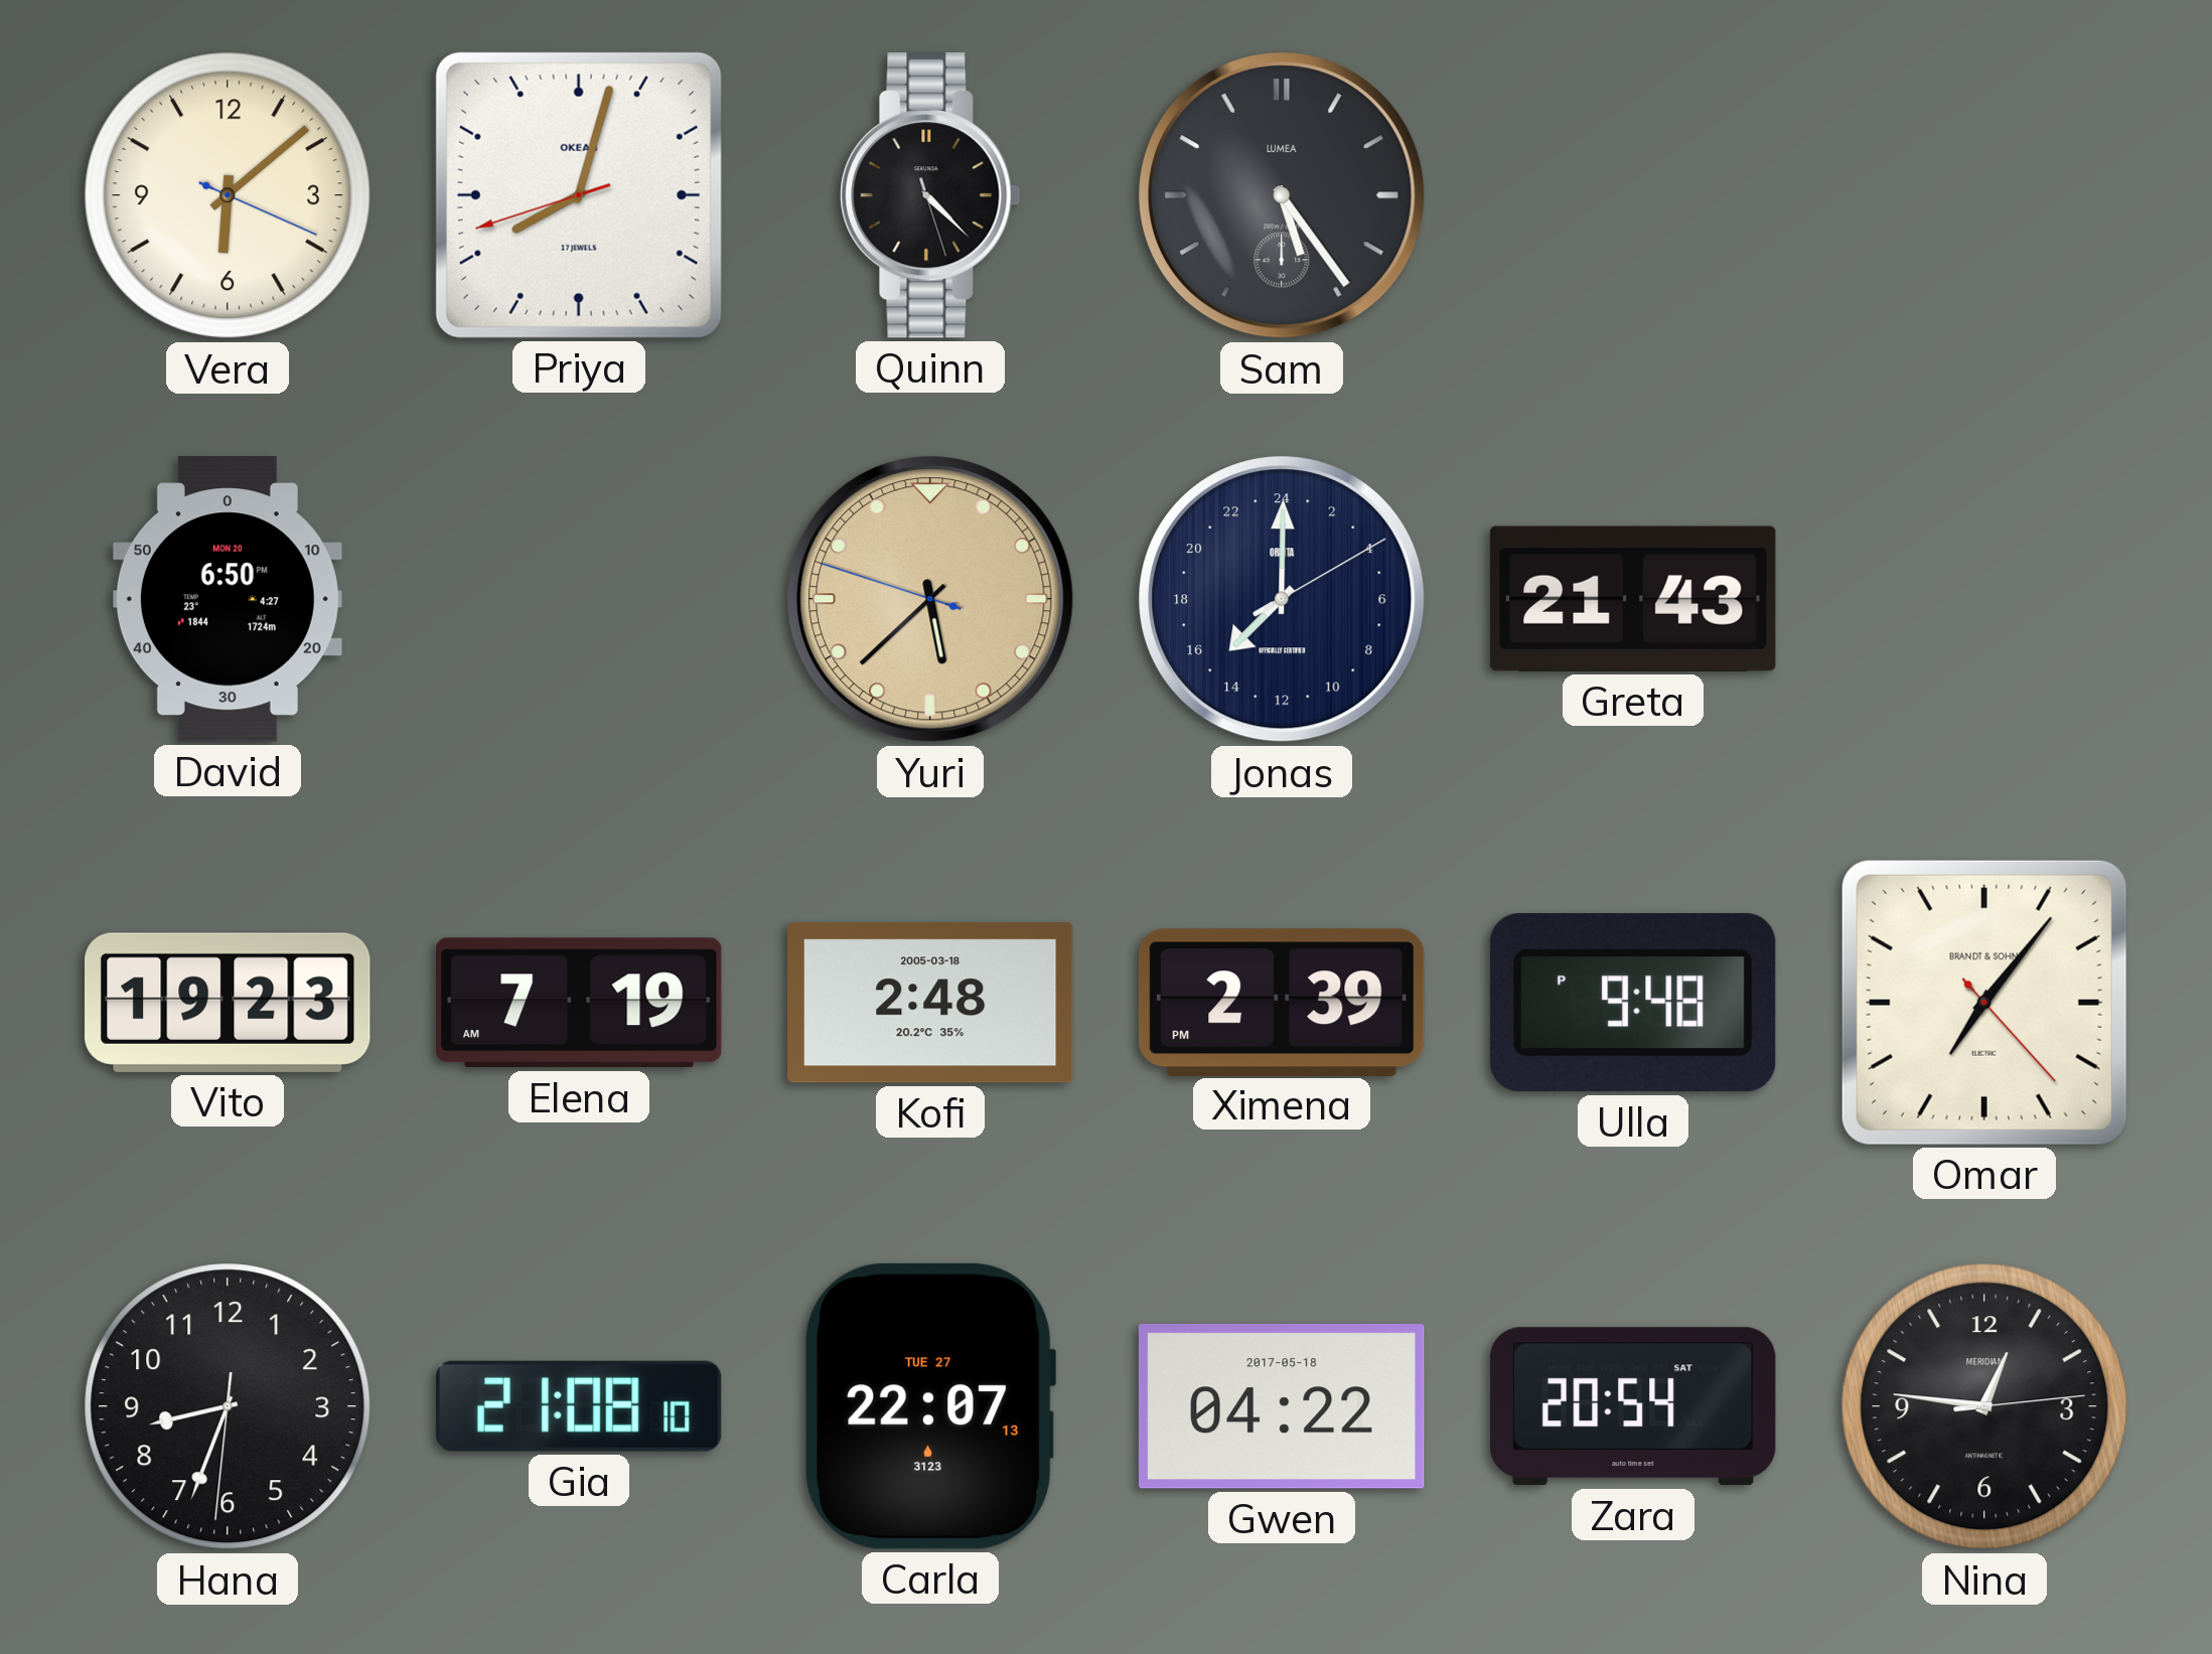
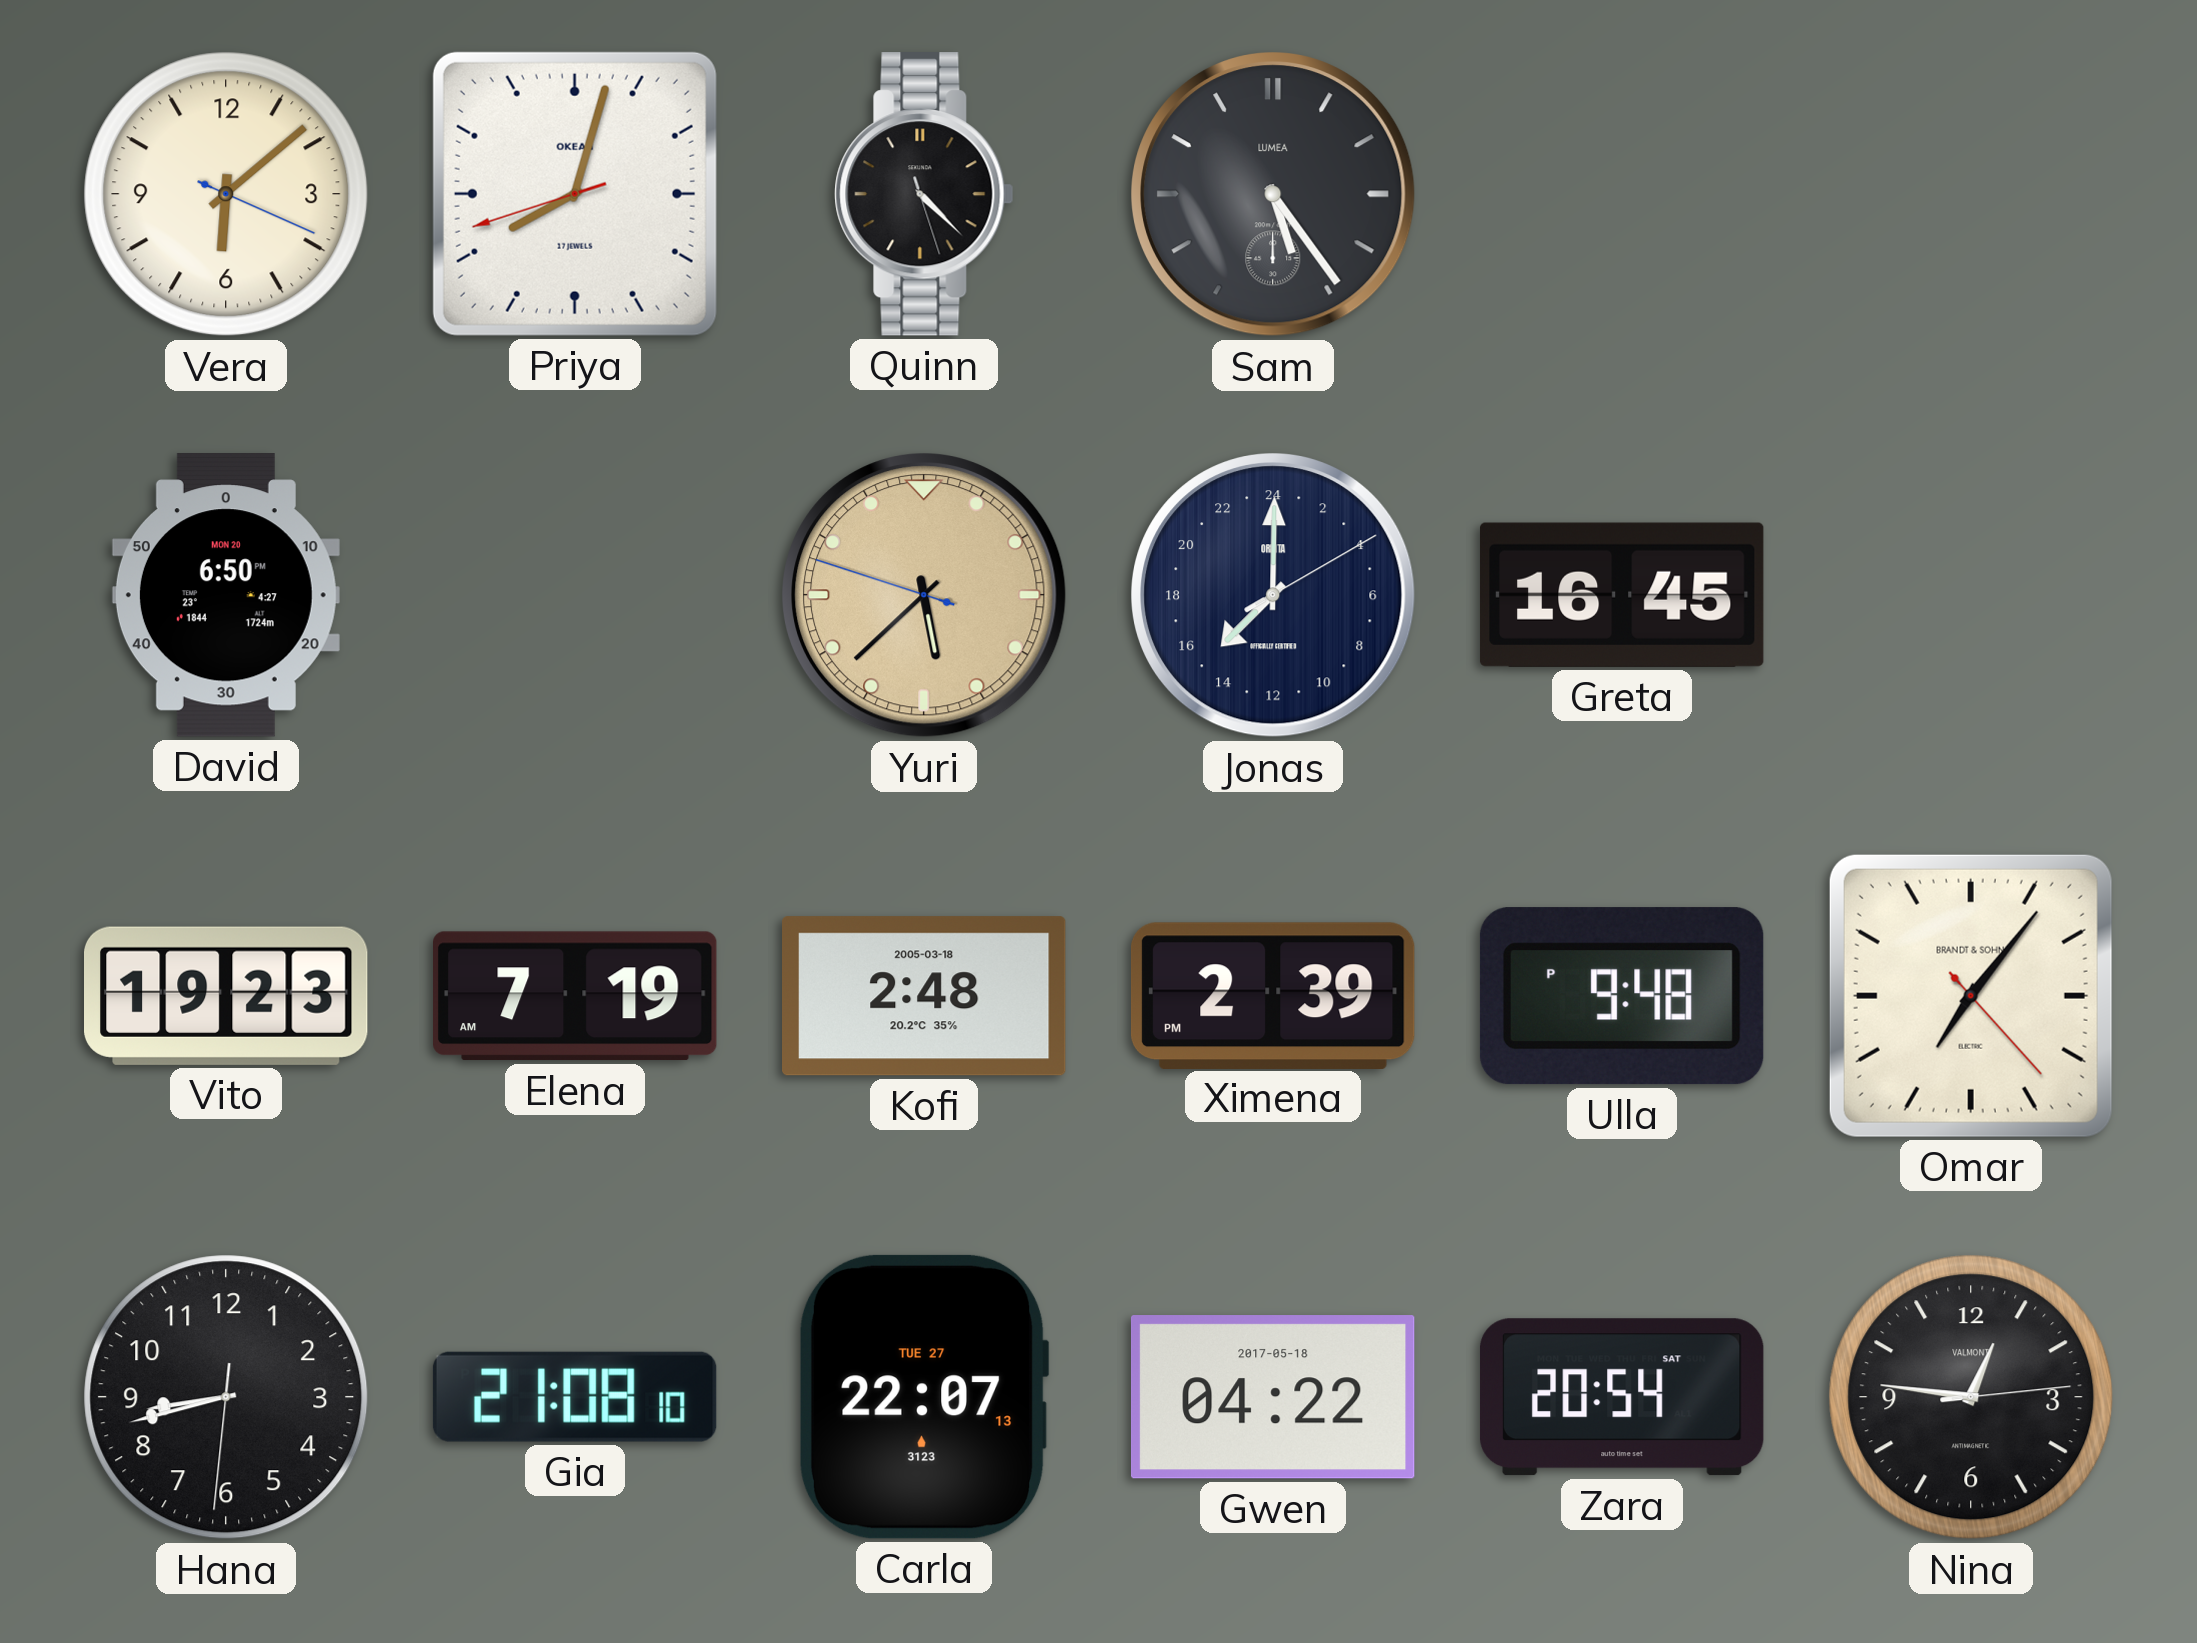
Greta: 21:43 -> 16:45
Hana: 8:33 -> 8:42
Nina brand: MERIDIAN -> VALMONT
